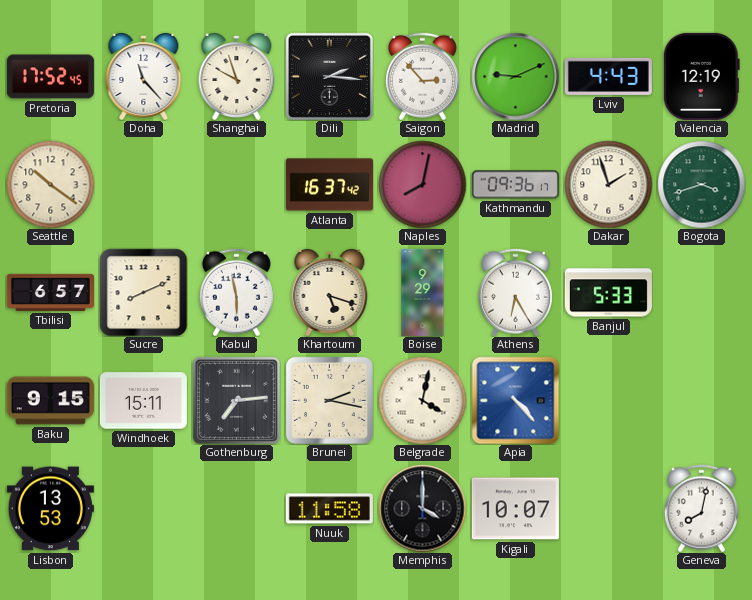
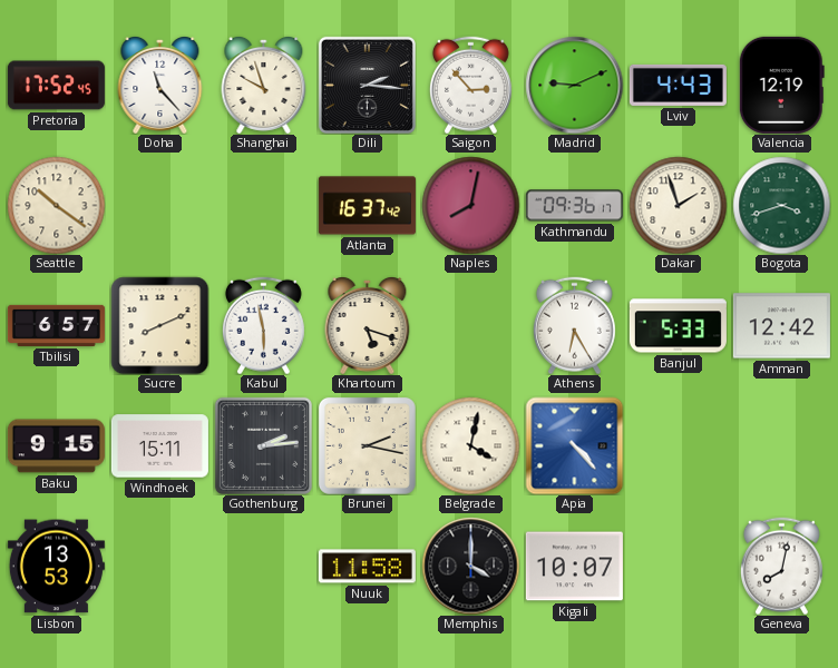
Boise: 9:29 -> none
Amman: none -> 12:42
Gothenburg: 7:14 -> 2:14
